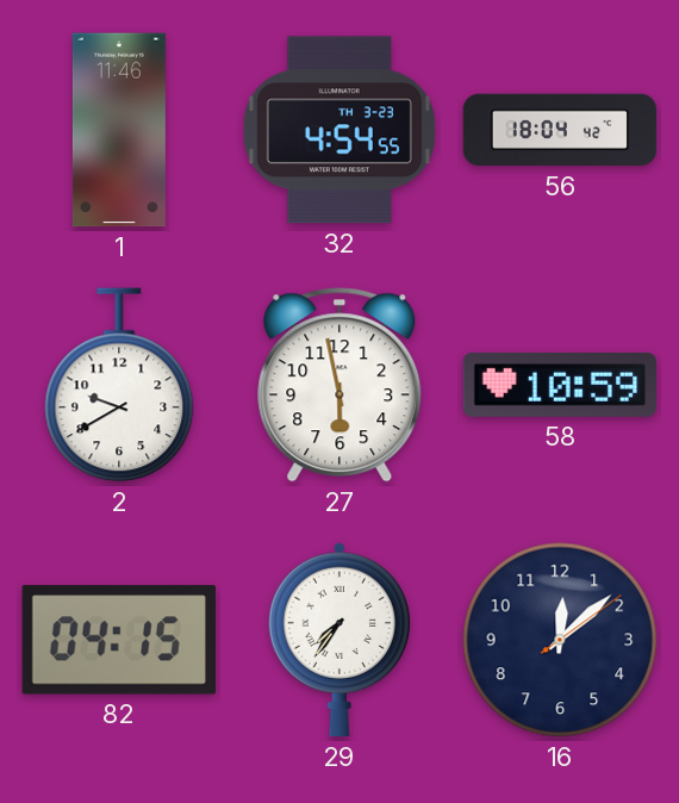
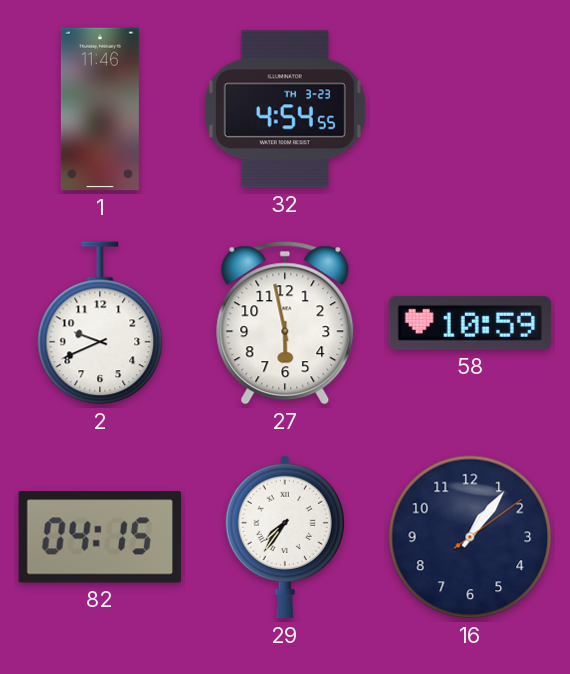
56: 18:04 -> none
2: 9:40 -> 9:41
16: 12:08 -> 1:06
